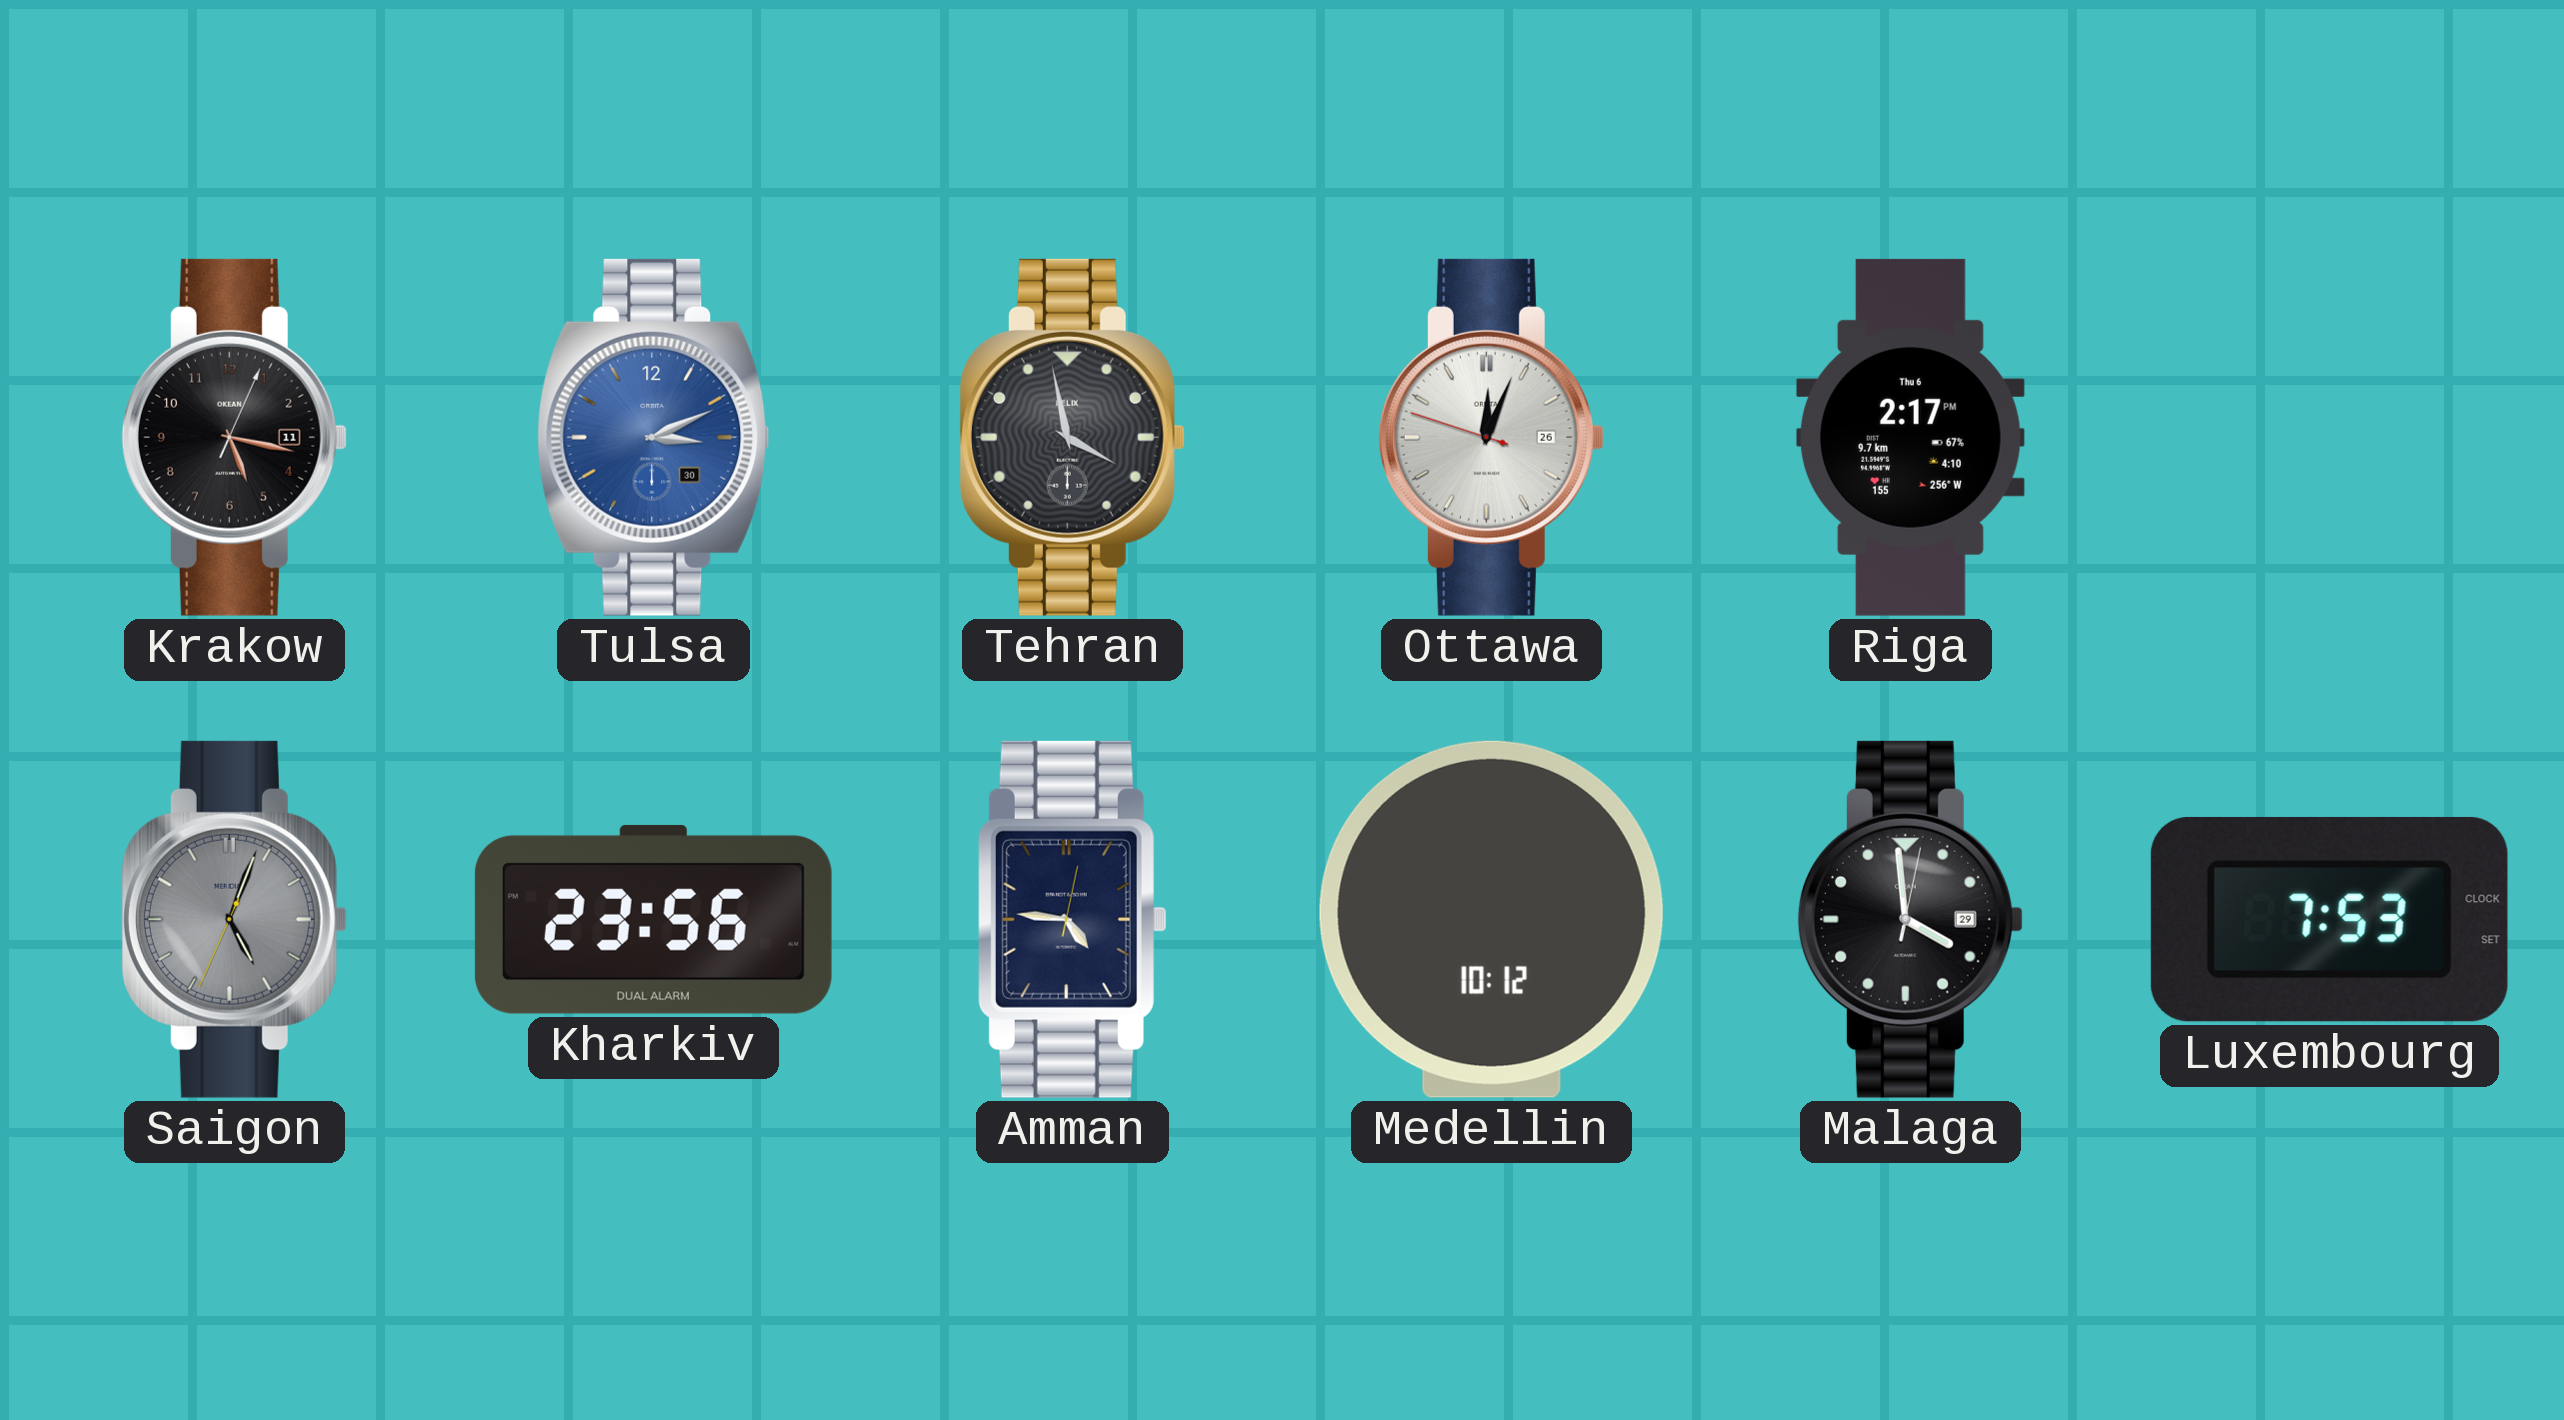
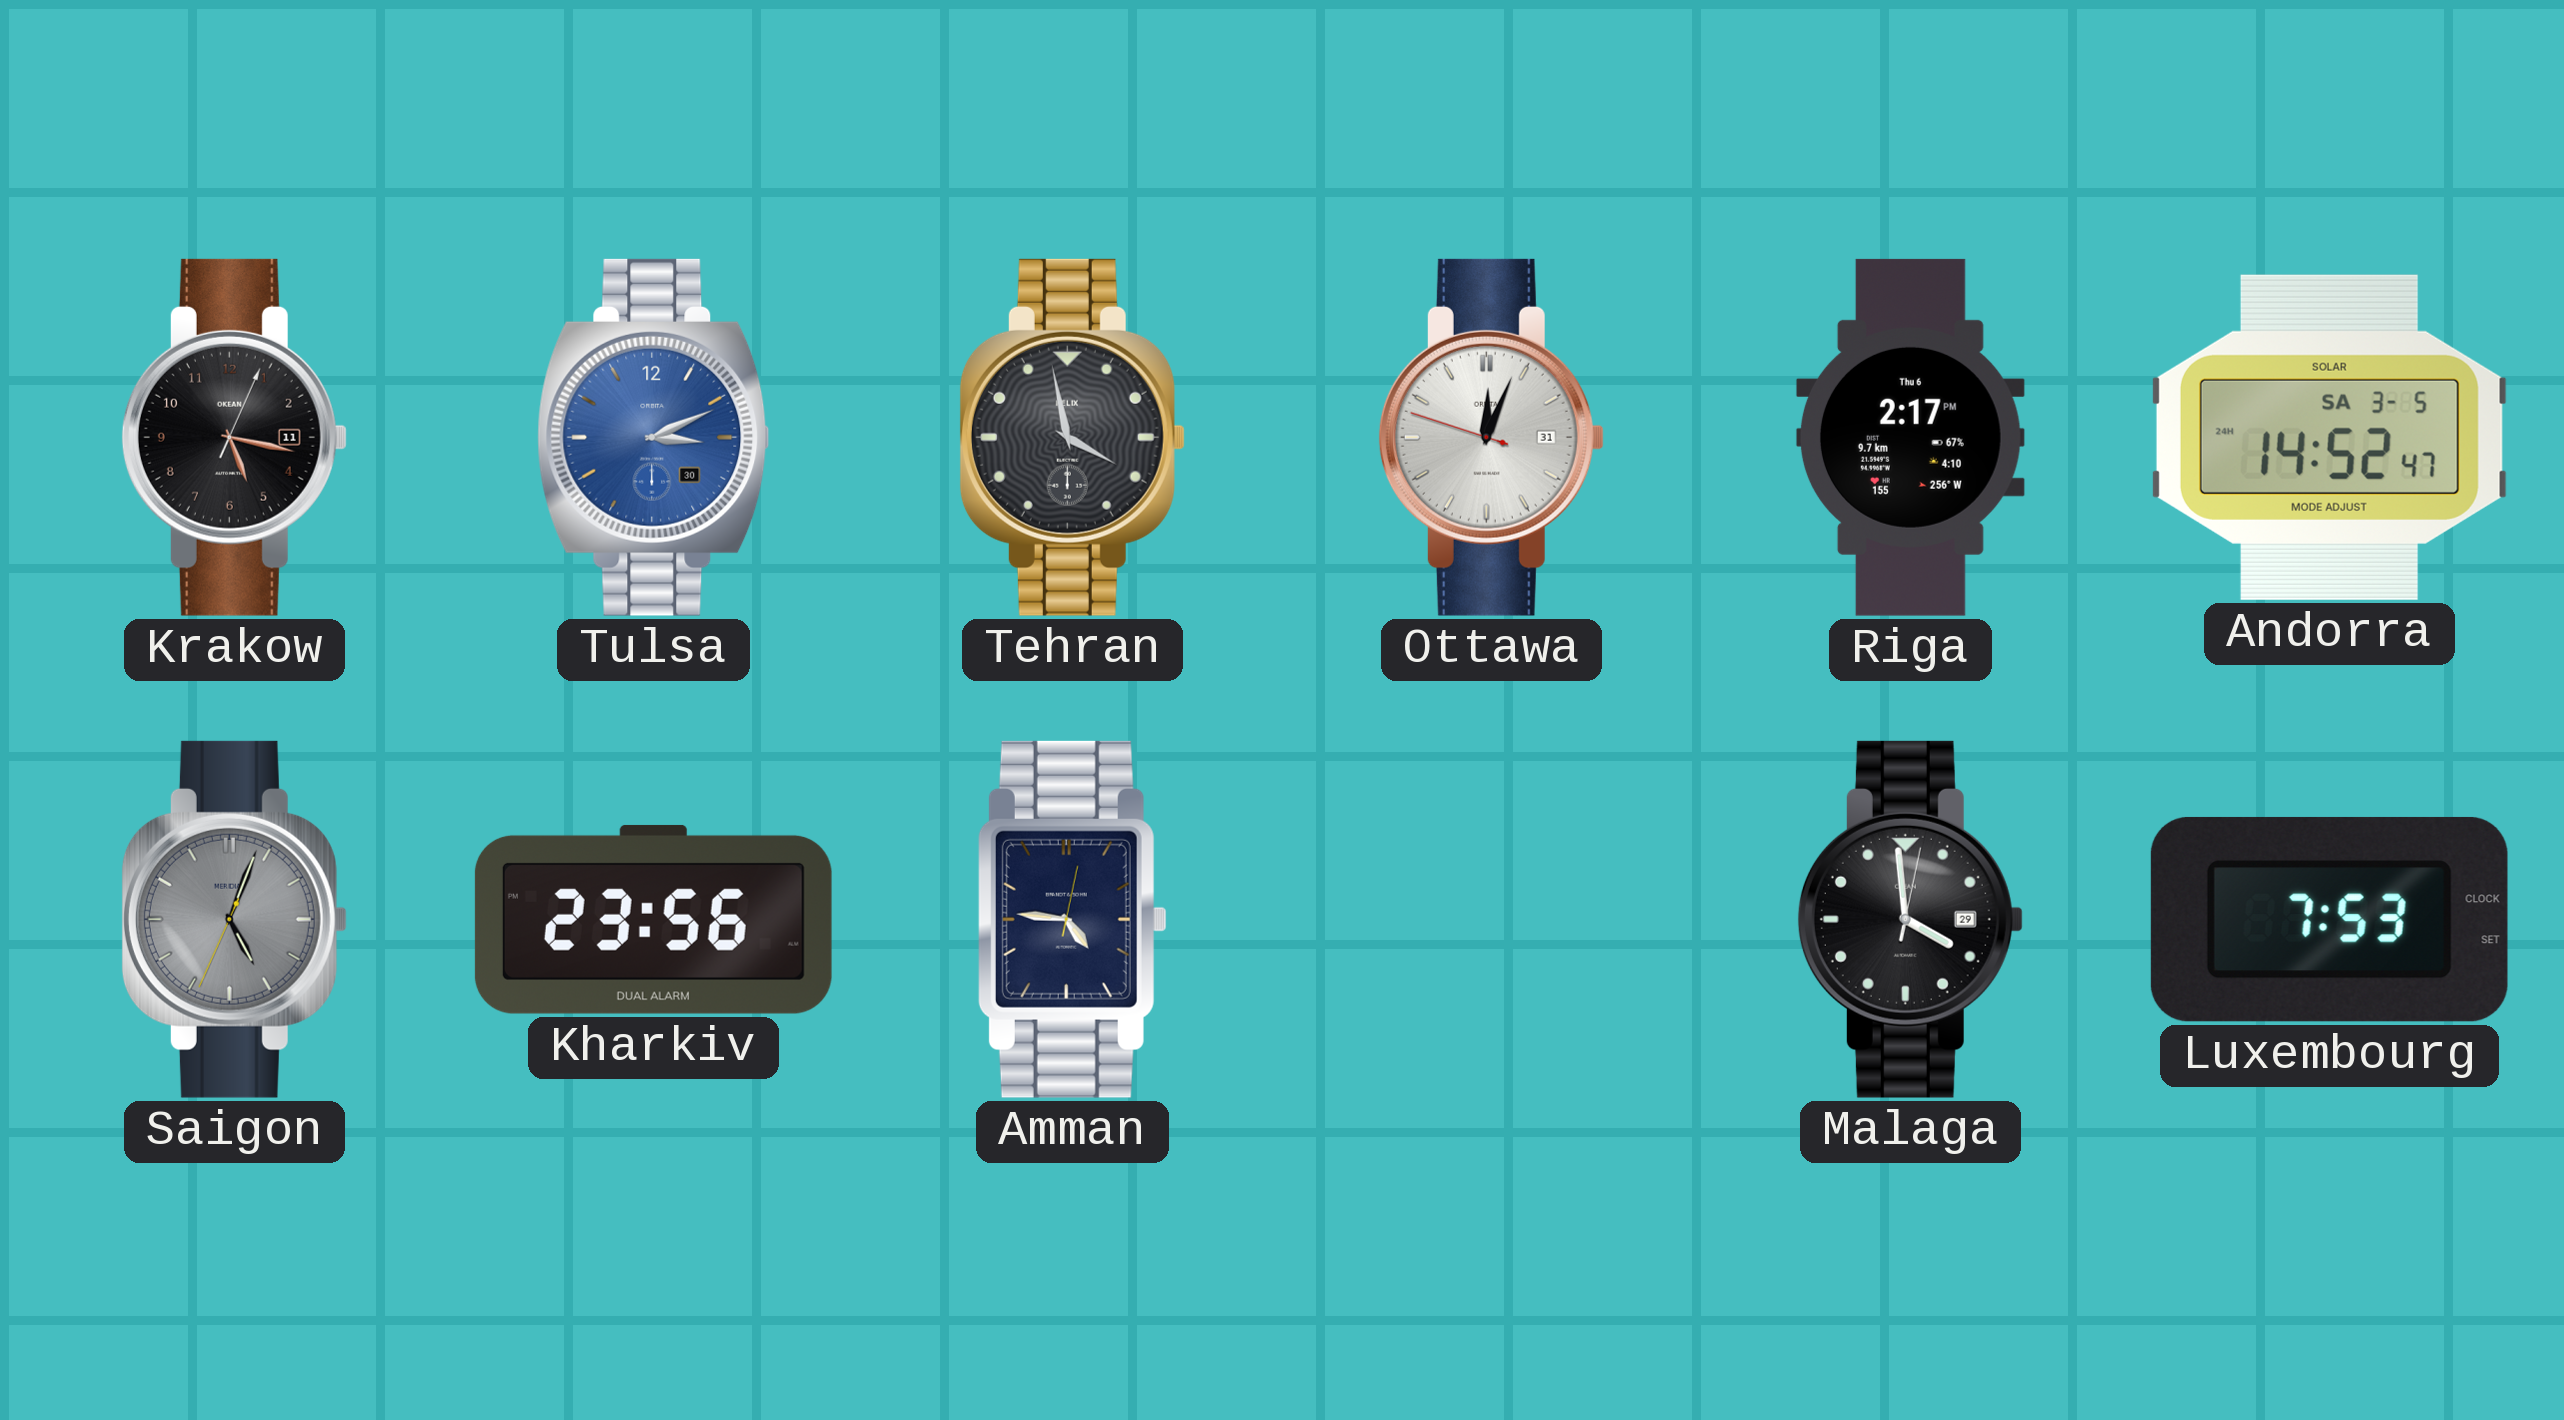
Ottawa date: 26 -> 31
Andorra: none -> 14:52
Medellin: 10:12 -> none
